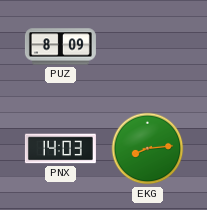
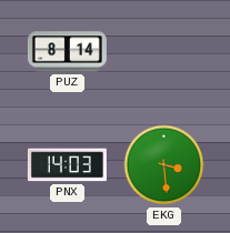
PUZ: 8:09 -> 8:14
EKG: 8:14 -> 3:29
